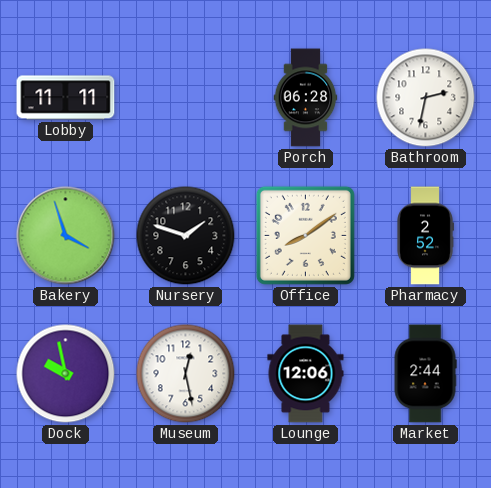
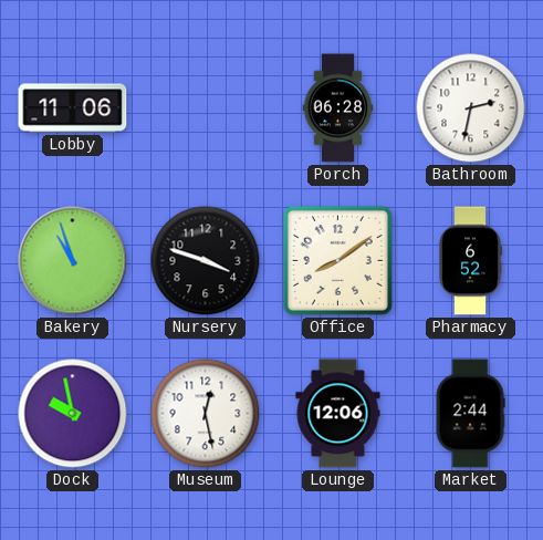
Lobby: 11:11 -> 11:06
Bakery: 3:57 -> 10:57
Nursery: 1:48 -> 3:48
Pharmacy: 2:52 -> 6:52
